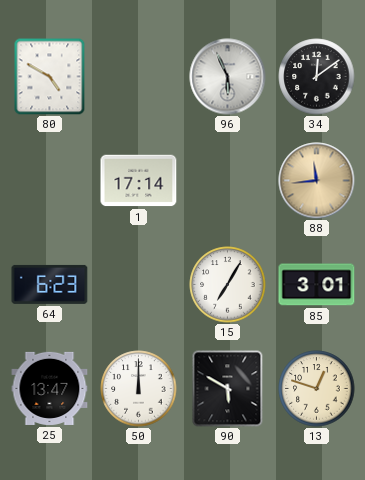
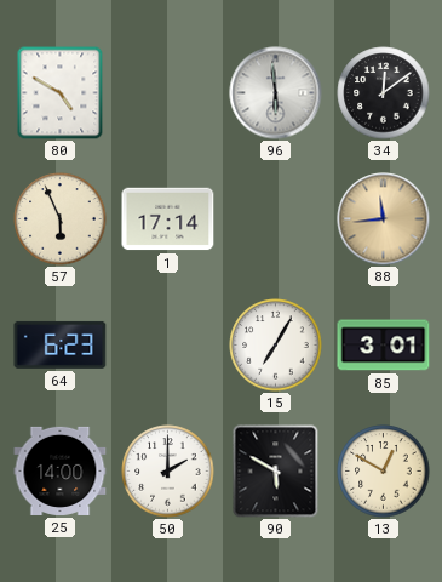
96: 5:56 -> 5:59
57: none -> 5:56
25: 13:47 -> 14:00
50: 12:00 -> 2:00
13: 12:48 -> 12:50
